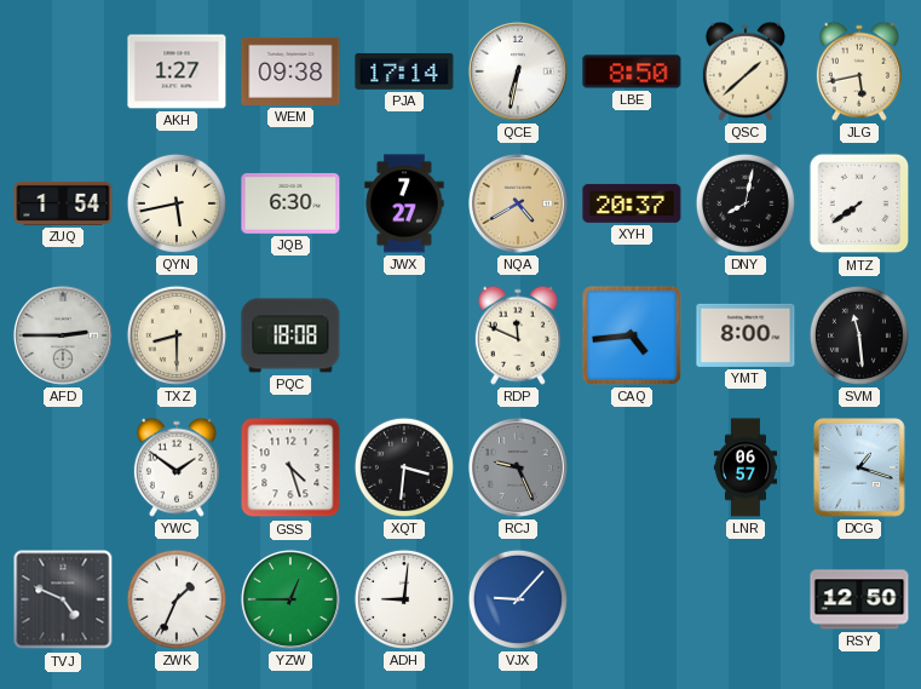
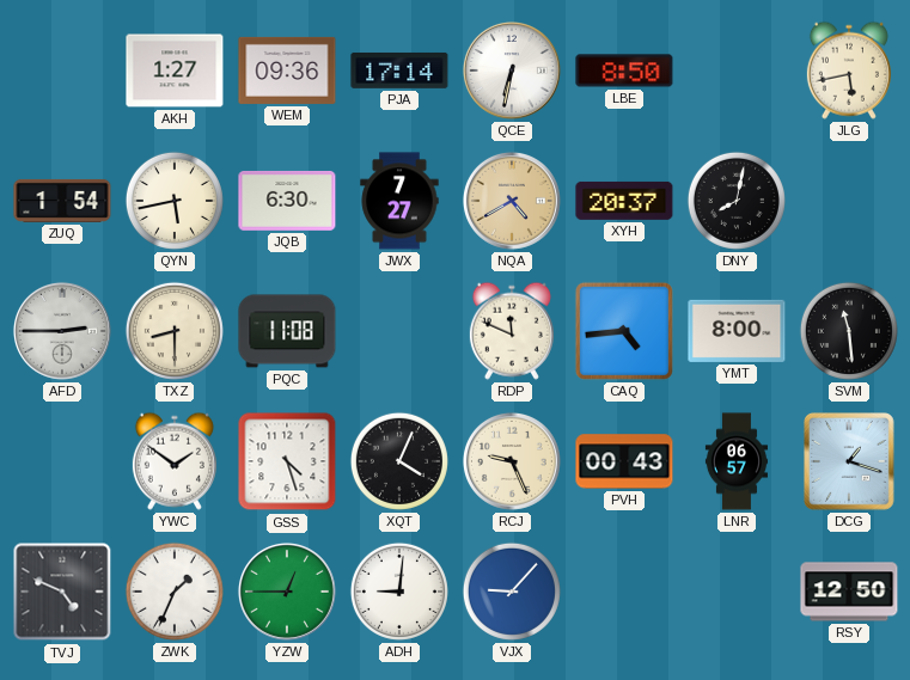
WEM: 09:38 -> 09:36
QSC: 1:38 -> none
MTZ: 7:39 -> none
PQC: 18:08 -> 11:08
XQT: 3:31 -> 4:04
RCJ dial: grey -> cream
PVH: none -> 00:43
